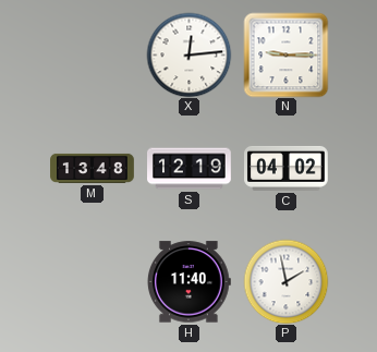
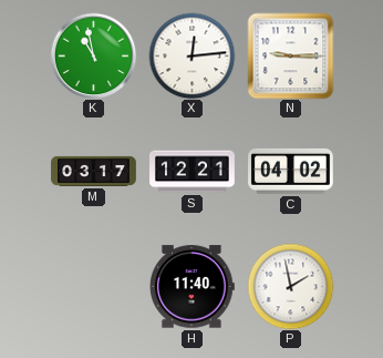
K: none -> 10:58
M: 13:48 -> 03:17
S: 12:19 -> 12:21
